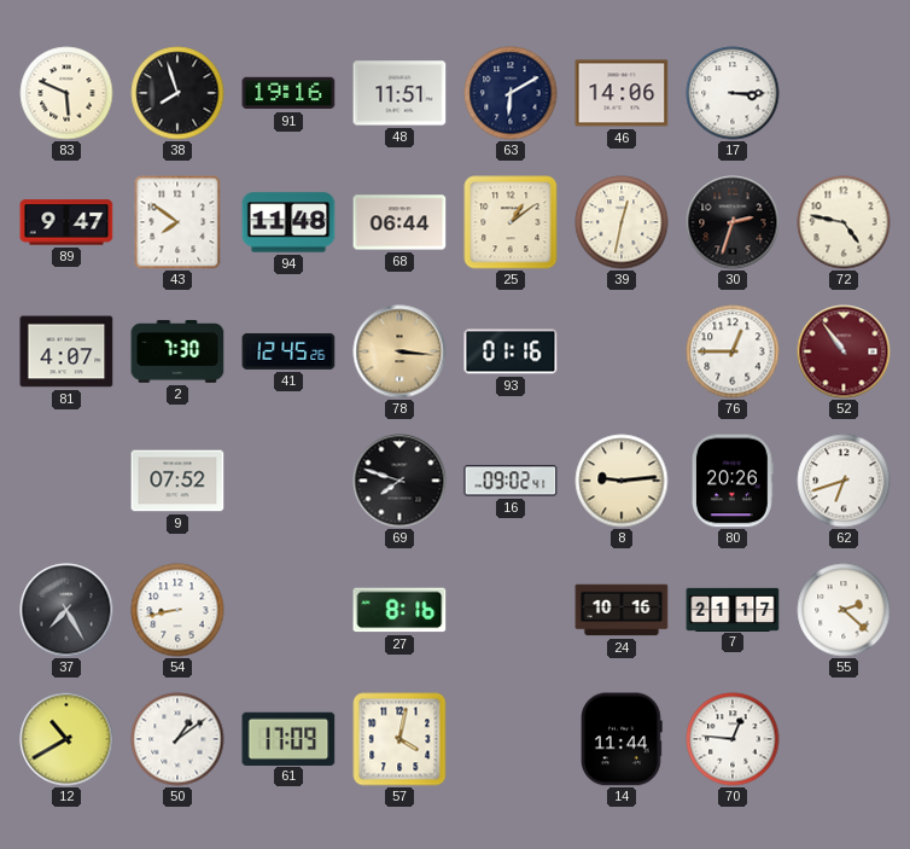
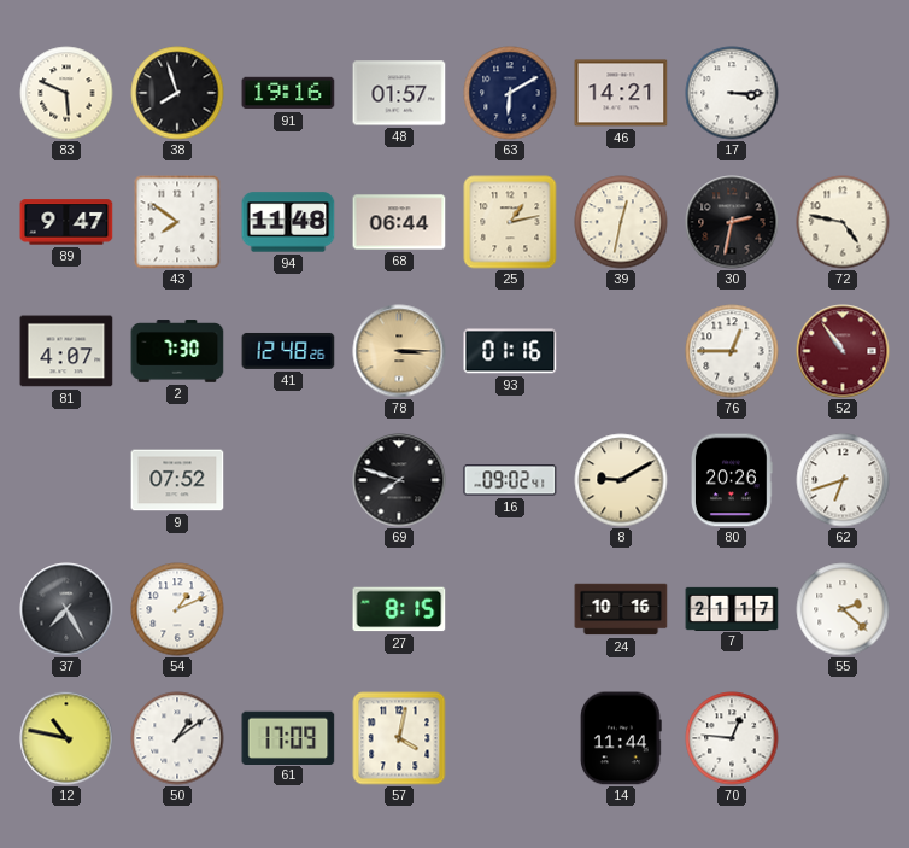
48: 11:51 -> 01:57
46: 14:06 -> 14:21
25: 1:09 -> 1:13
30: 2:33 -> 2:32
41: 12:45 -> 12:48
78: 3:16 -> 3:15
8: 9:14 -> 9:10
54: 8:43 -> 1:11
27: 8:16 -> 8:15
12: 10:40 -> 10:47
